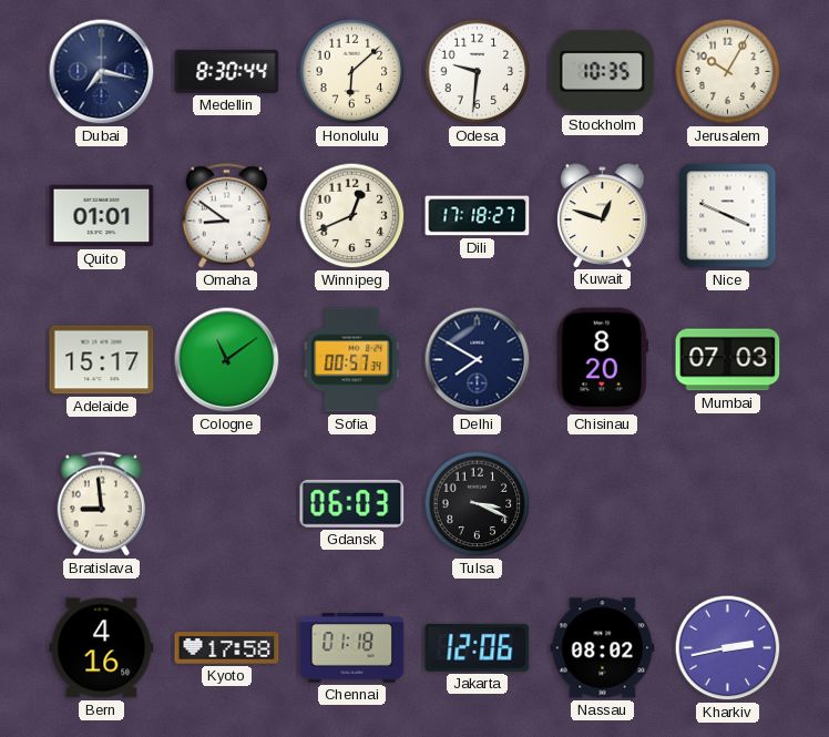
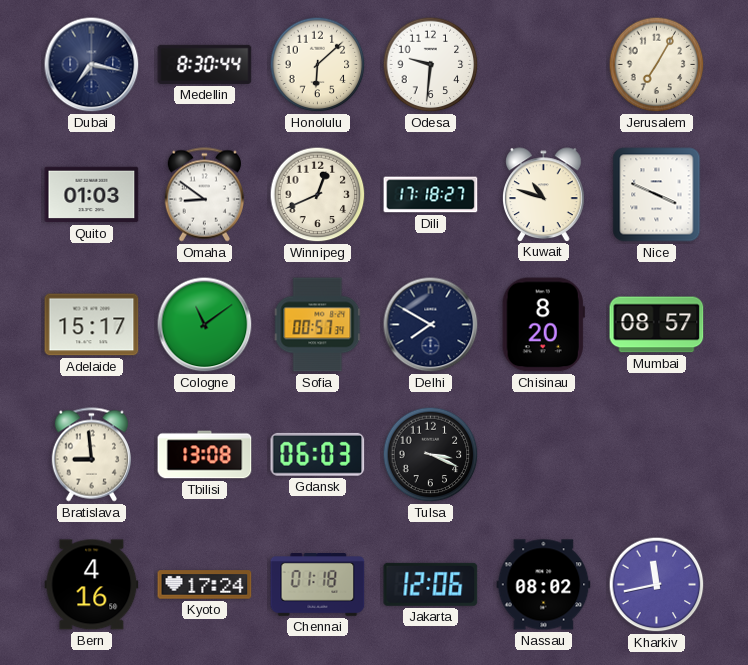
Stockholm: 10:35 -> none
Jerusalem: 10:05 -> 7:05
Quito: 01:01 -> 01:03
Kuwait: 12:48 -> 10:48
Mumbai: 07:03 -> 08:57
Tbilisi: none -> 13:08
Kyoto: 17:58 -> 17:24
Kharkiv: 2:43 -> 11:43
